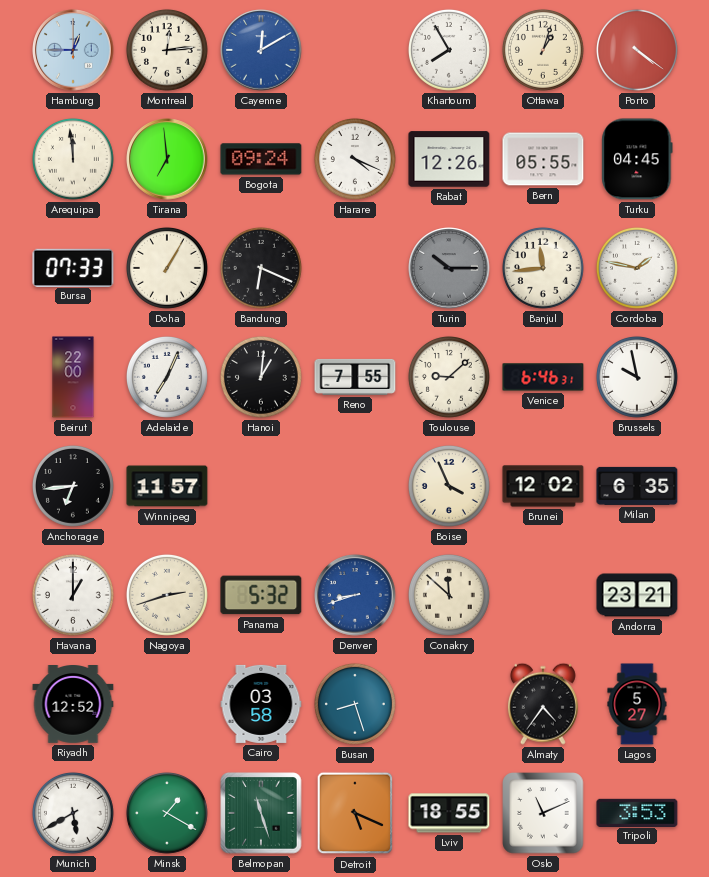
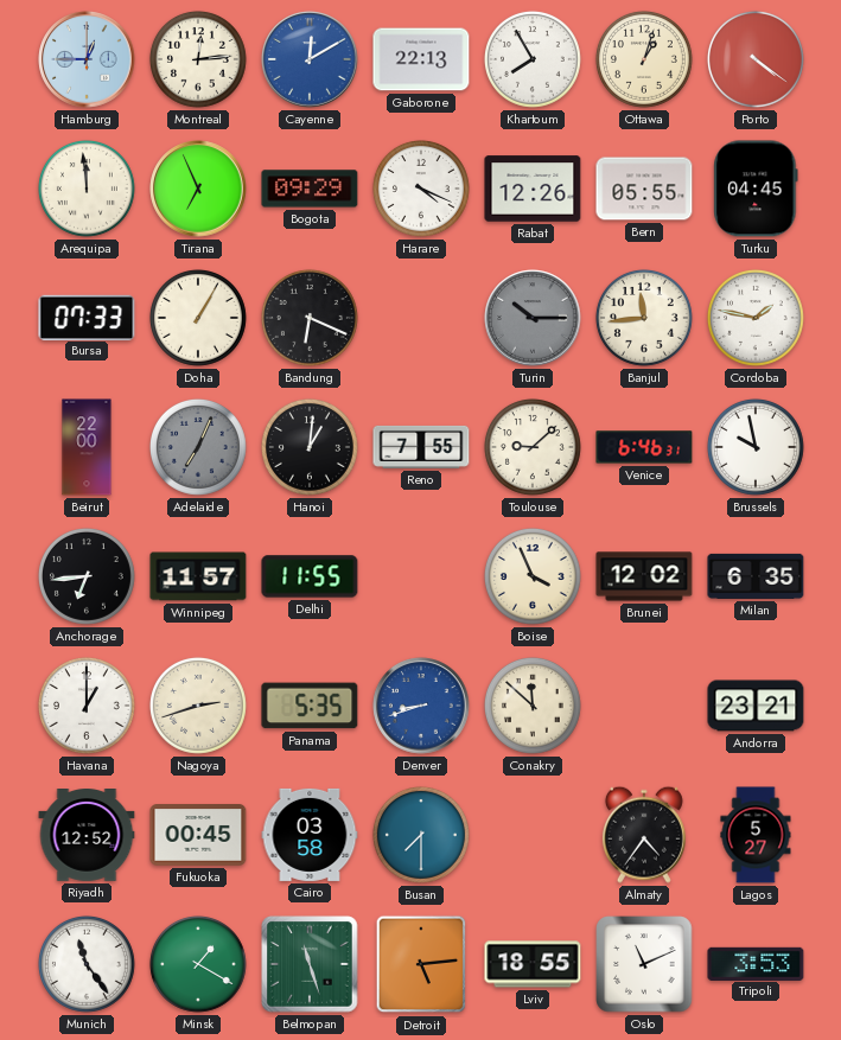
Gaborone: none -> 22:13
Tirana: 6:59 -> 6:56
Bogota: 09:24 -> 09:29
Adelaide dial: white -> grey
Delhi: none -> 11:55
Panama: 5:32 -> 5:35
Fukuoka: none -> 00:45
Busan: 8:27 -> 7:30
Munich: 5:40 -> 11:24
Detroit: 5:19 -> 5:14
